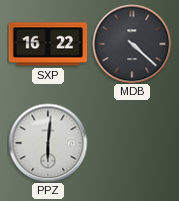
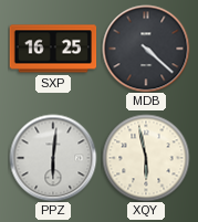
SXP: 16:22 -> 16:25
XQY: none -> 5:58
